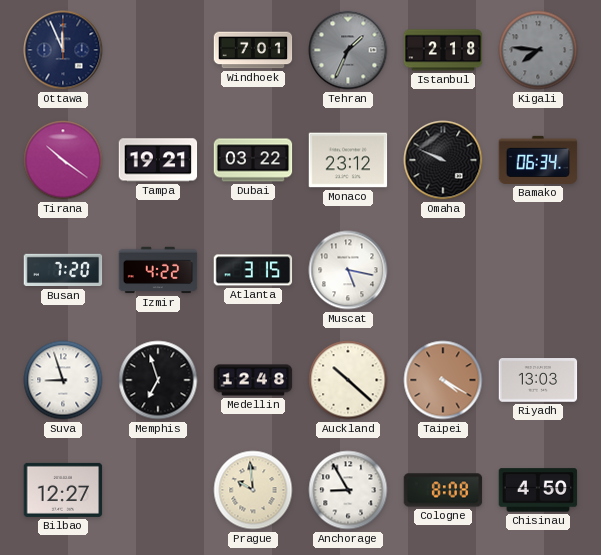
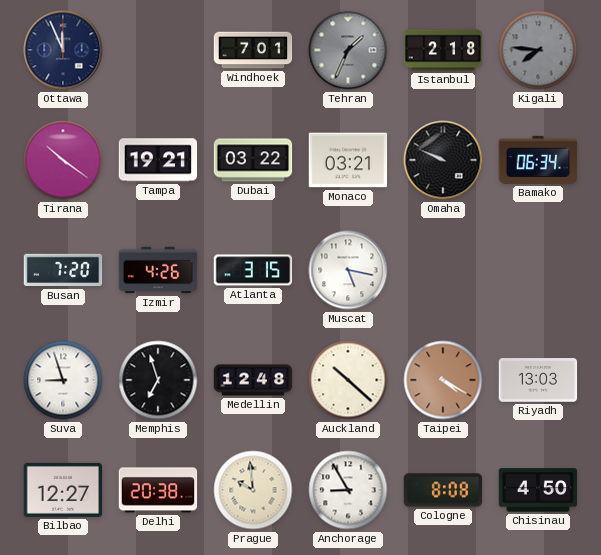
Monaco: 23:12 -> 03:21
Izmir: 4:22 -> 4:26
Delhi: none -> 20:38
